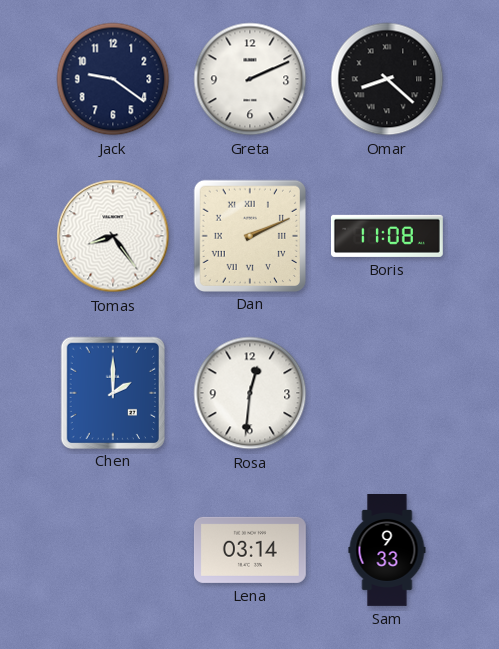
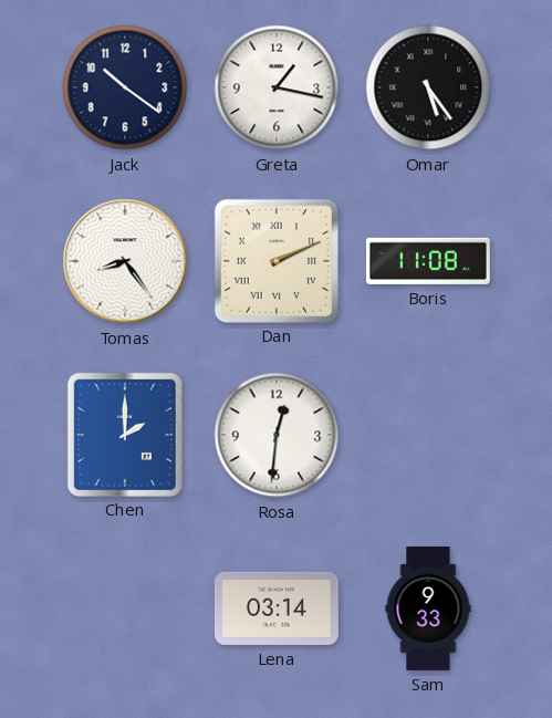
Jack: 9:21 -> 10:21
Greta: 2:11 -> 1:17
Omar: 8:22 -> 5:24
